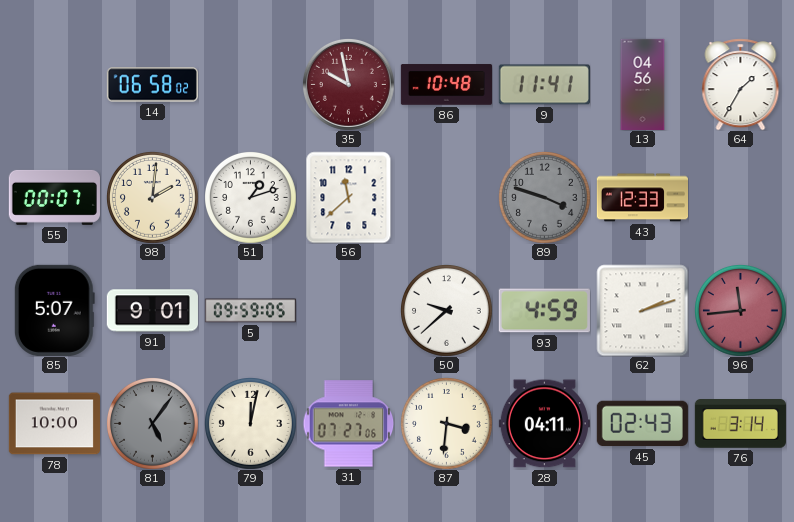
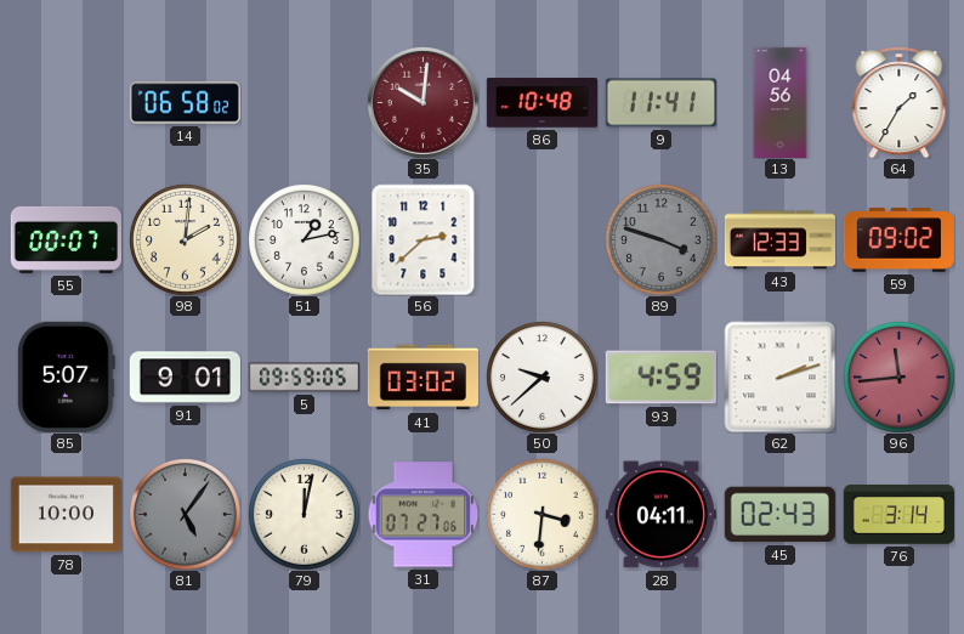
35: 9:58 -> 10:01
51: 1:12 -> 1:13
56: 11:38 -> 2:38
59: none -> 09:02
41: none -> 03:02
